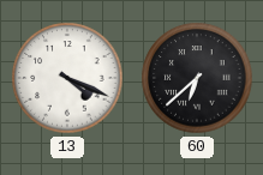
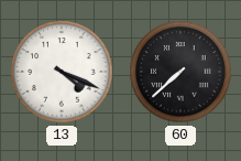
60: 6:38 -> 7:38
